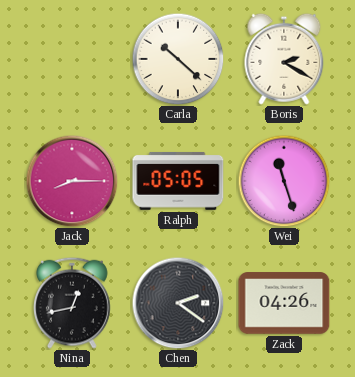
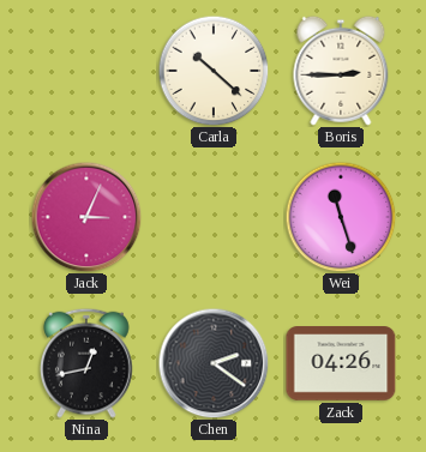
Boris: 2:20 -> 2:45
Jack: 8:15 -> 3:04
Ralph: 05:05 -> none
